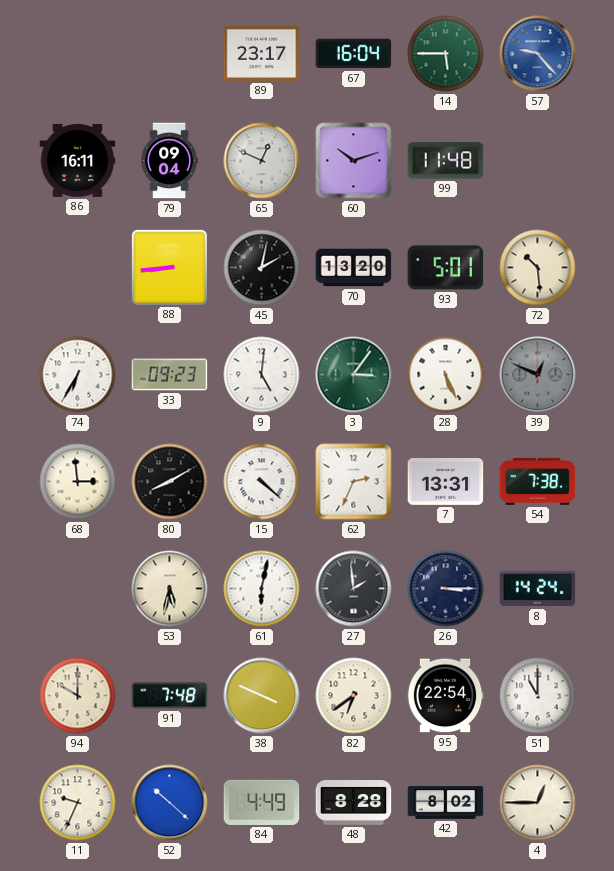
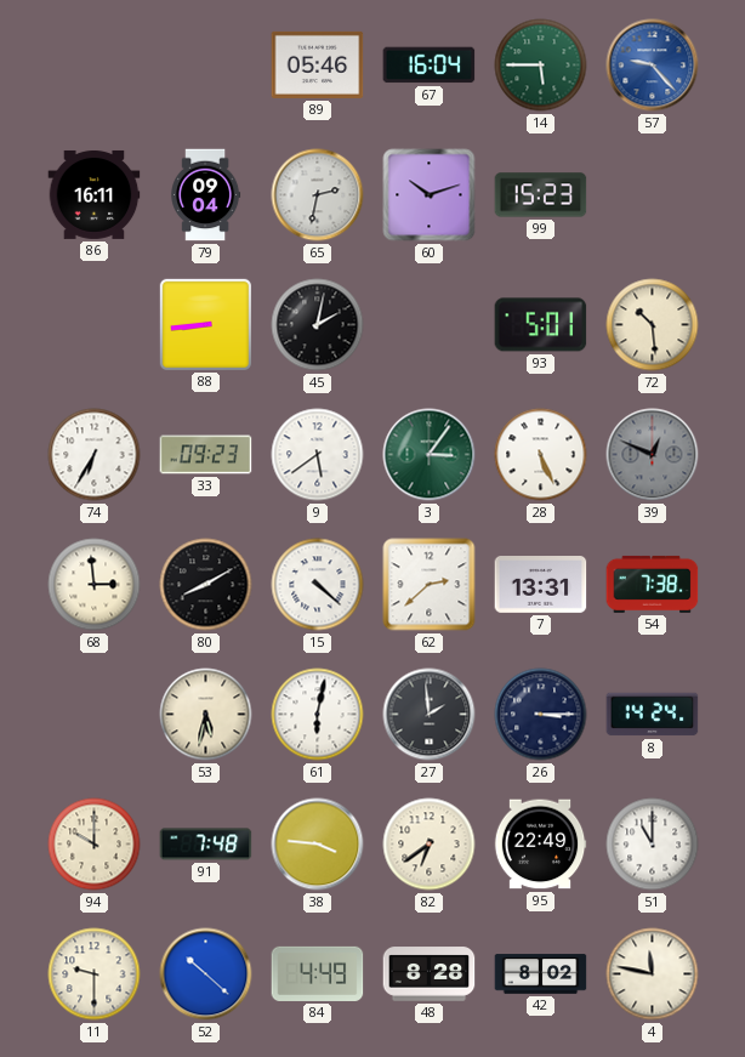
89: 23:17 -> 05:46
65: 12:49 -> 2:32
99: 11:48 -> 15:23
70: 13:20 -> none
9: 5:01 -> 5:39
62: 2:34 -> 2:38
38: 3:49 -> 3:46
95: 22:54 -> 22:49
11: 9:34 -> 9:30
4: 12:45 -> 11:47
